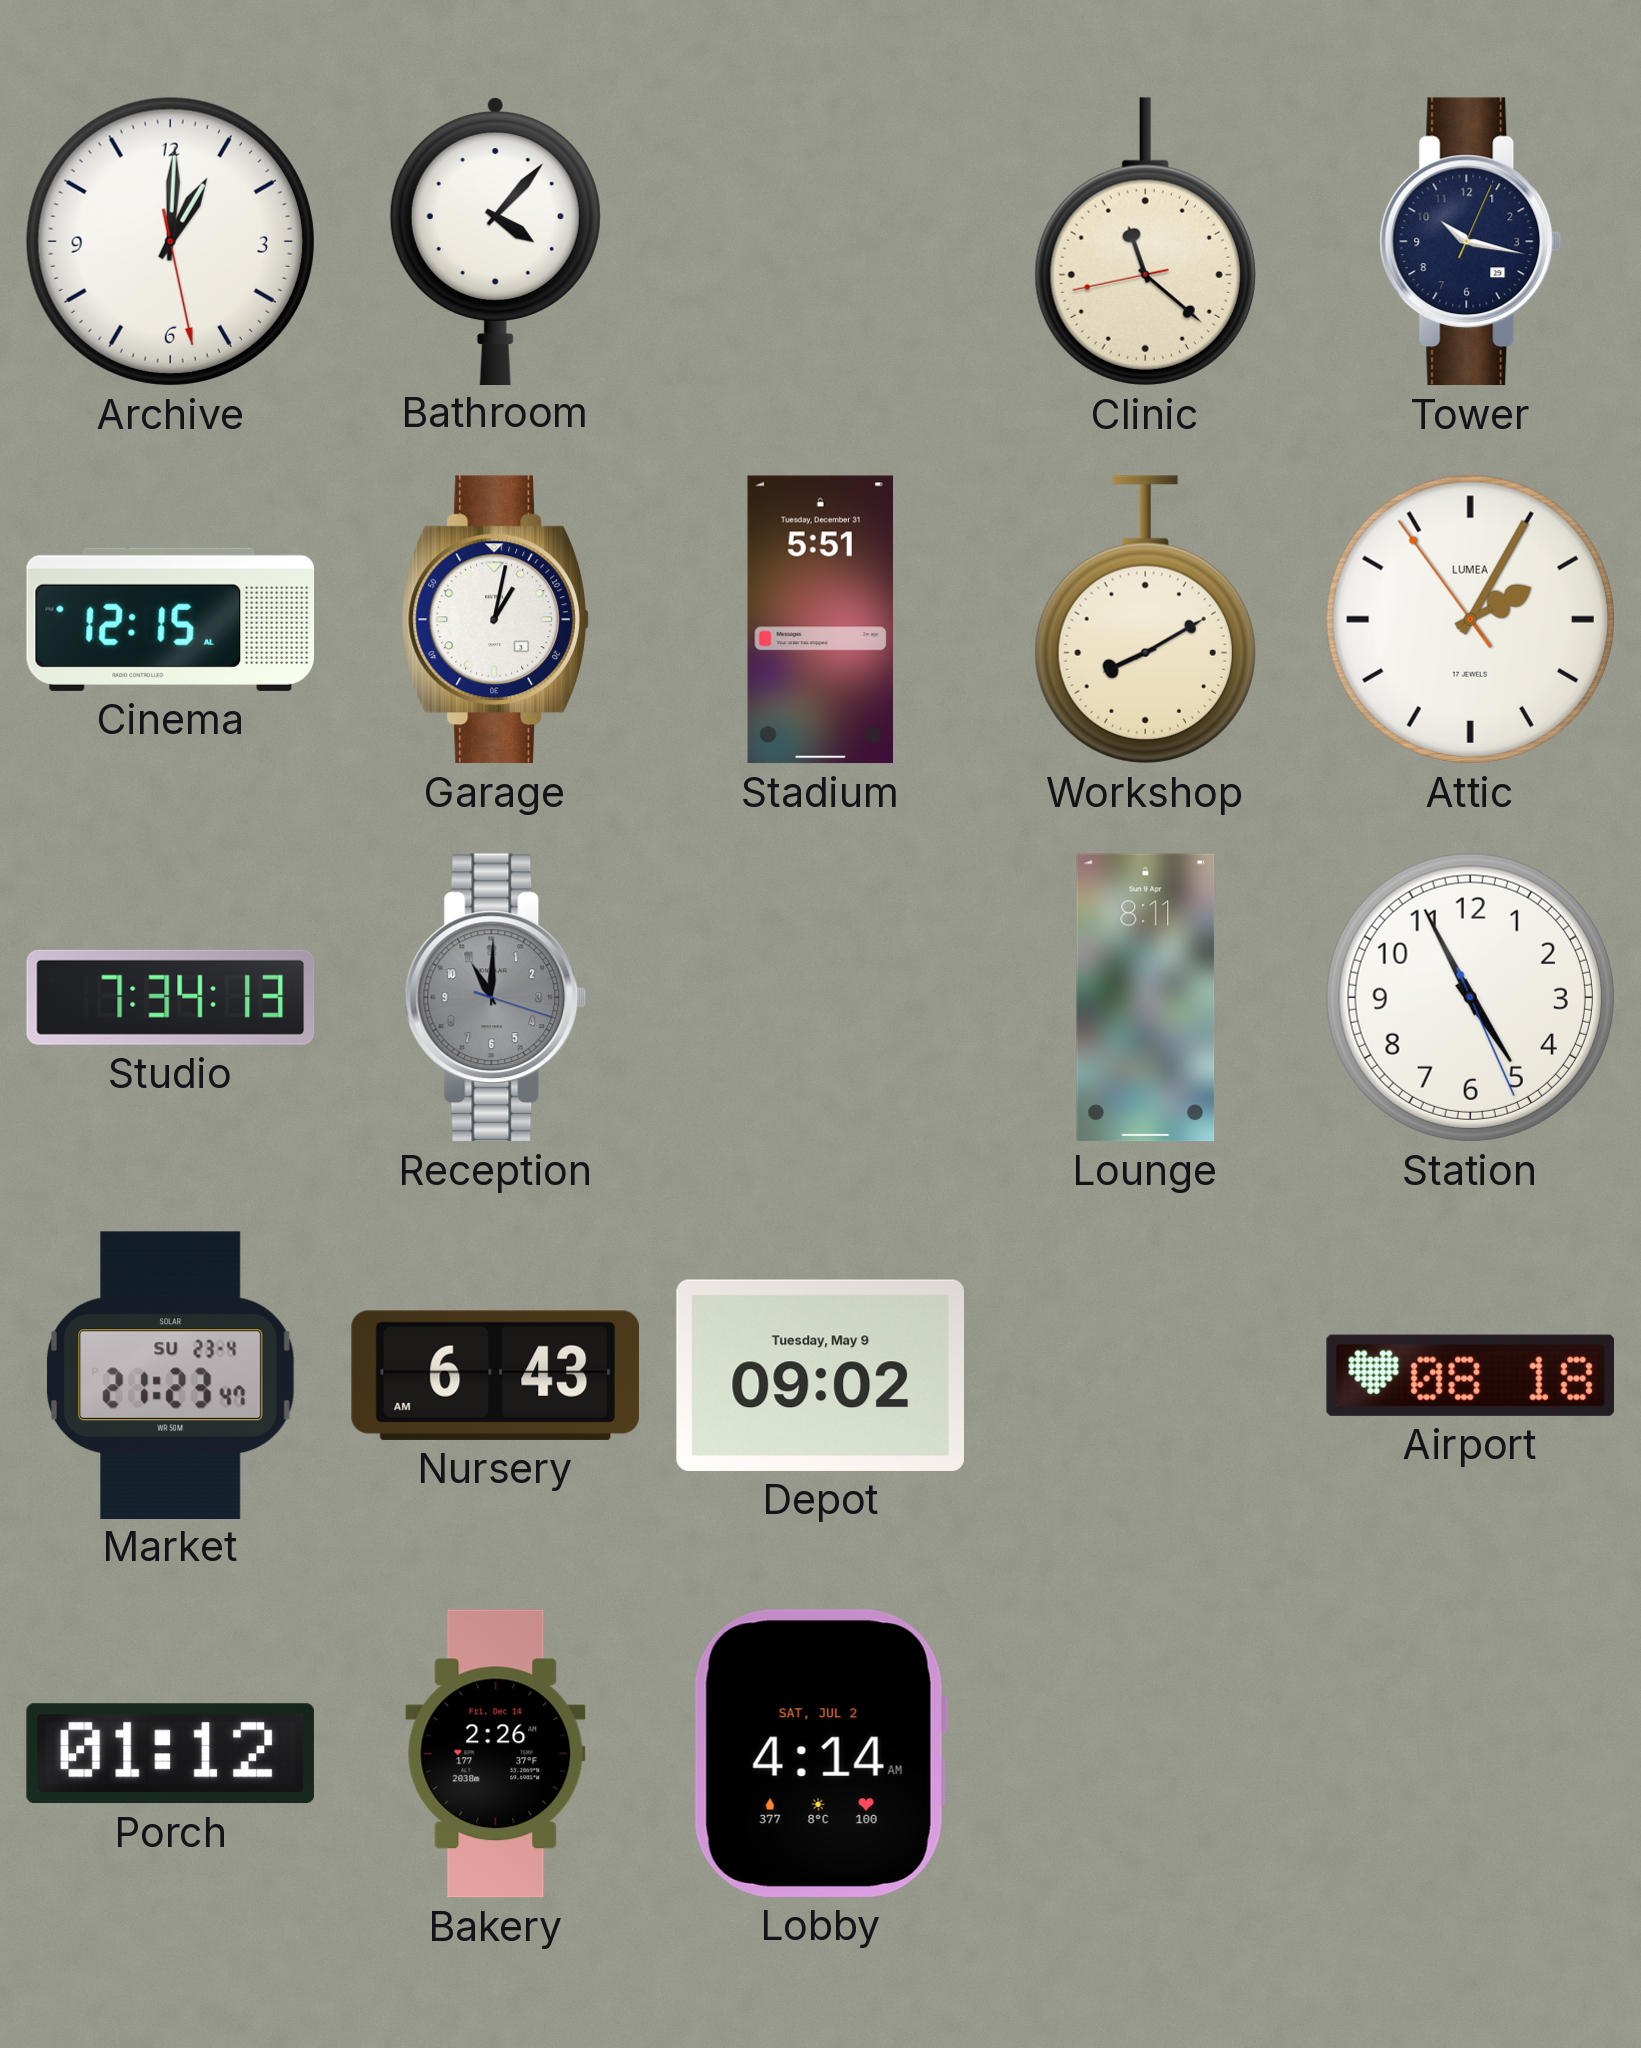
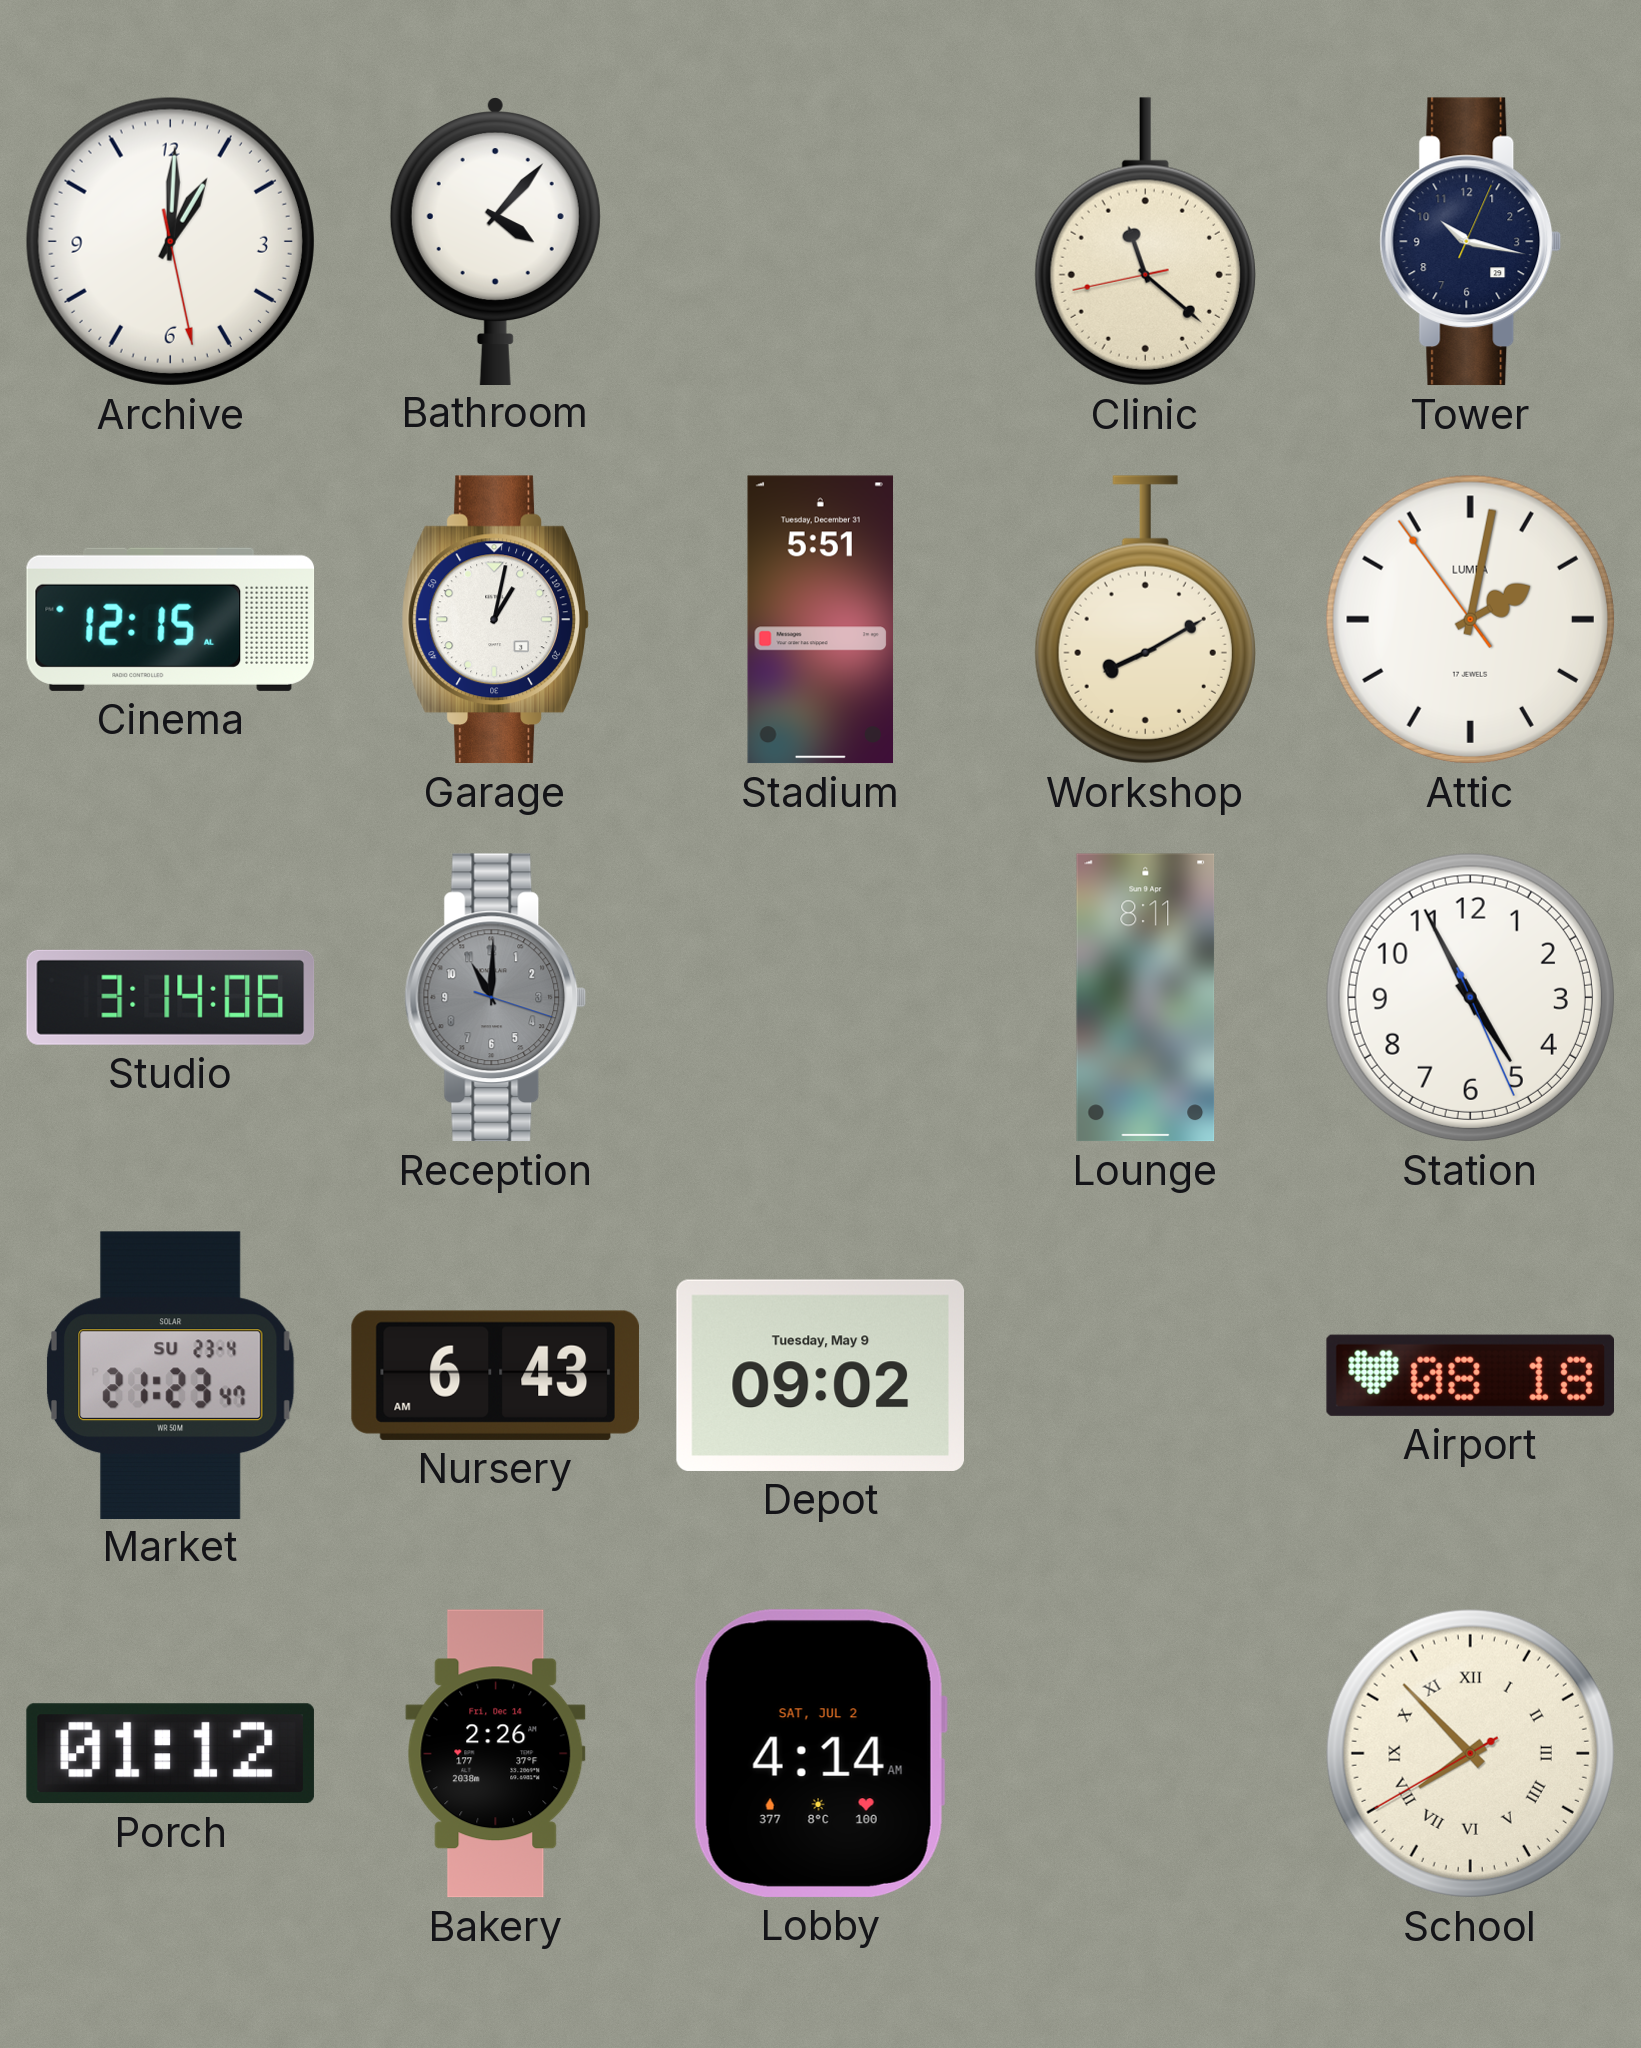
Attic: 2:04 -> 2:01
Studio: 7:34 -> 3:14
School: none -> 7:52
